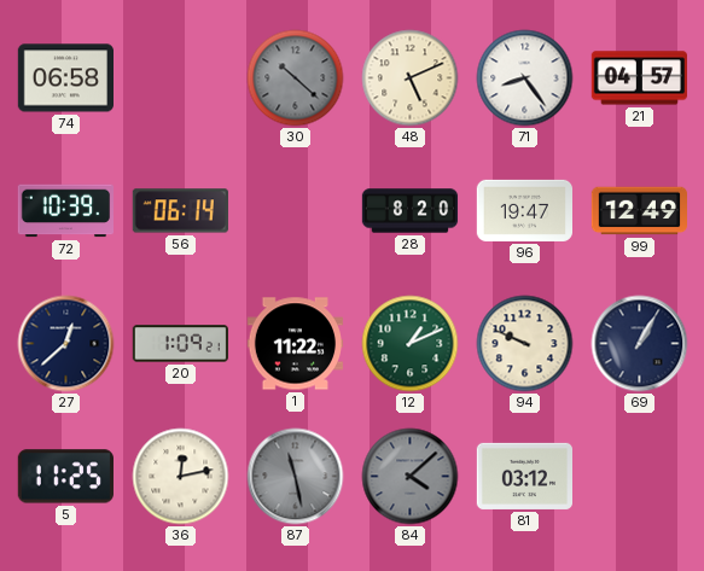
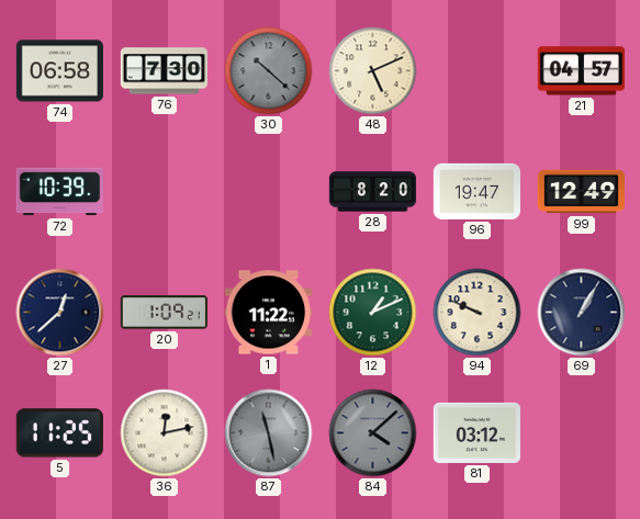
76: none -> 7:30
71: 8:24 -> none
56: 06:14 -> none
